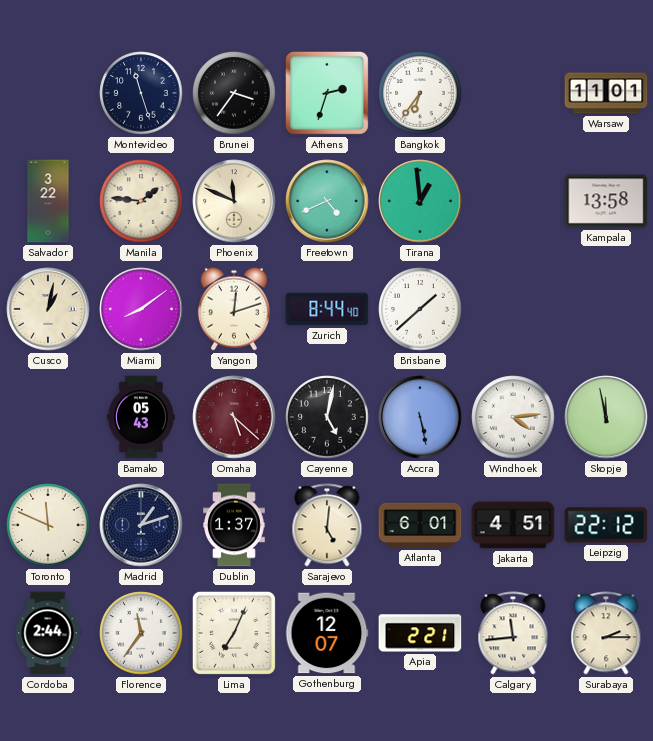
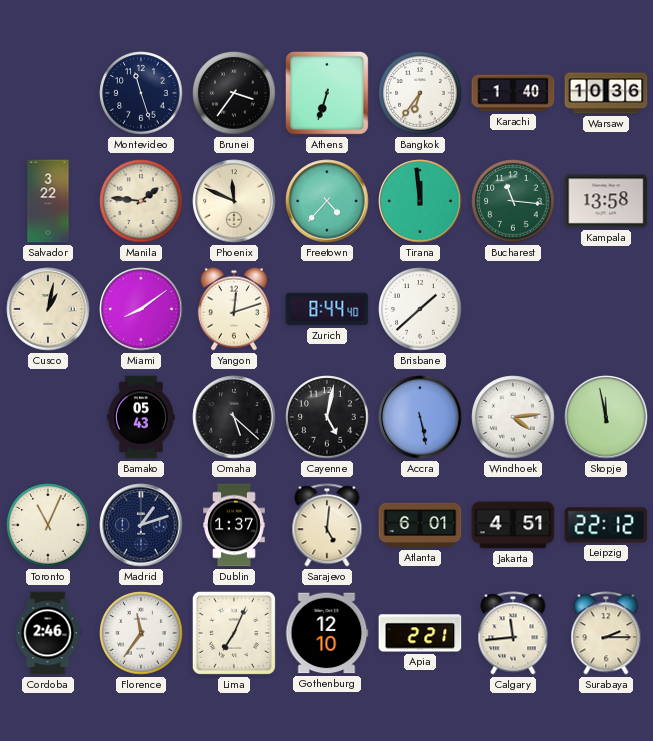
Athens: 2:33 -> 6:33
Karachi: none -> 1:40
Warsaw: 11:01 -> 10:36
Freetown: 4:41 -> 4:37
Tirana: 12:59 -> 11:59
Bucharest: none -> 11:16
Omaha dial: burgundy -> black
Toronto: 11:49 -> 11:04
Cordoba: 2:44 -> 2:46
Gothenburg: 12:07 -> 12:10
